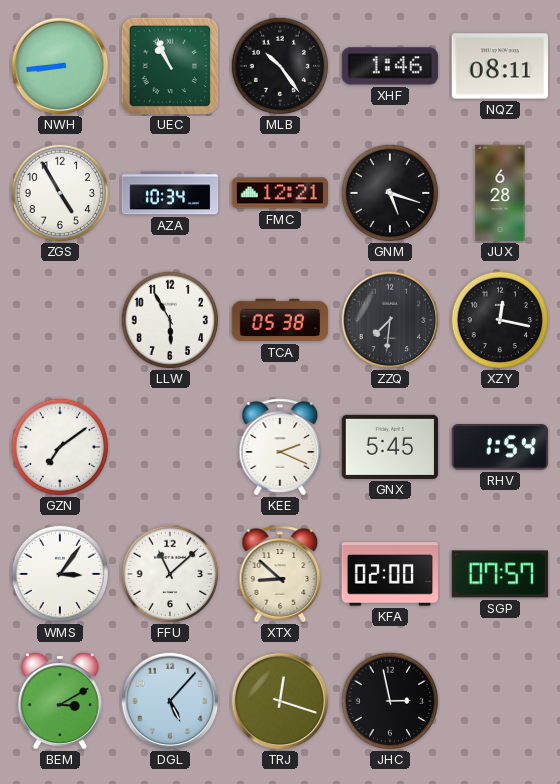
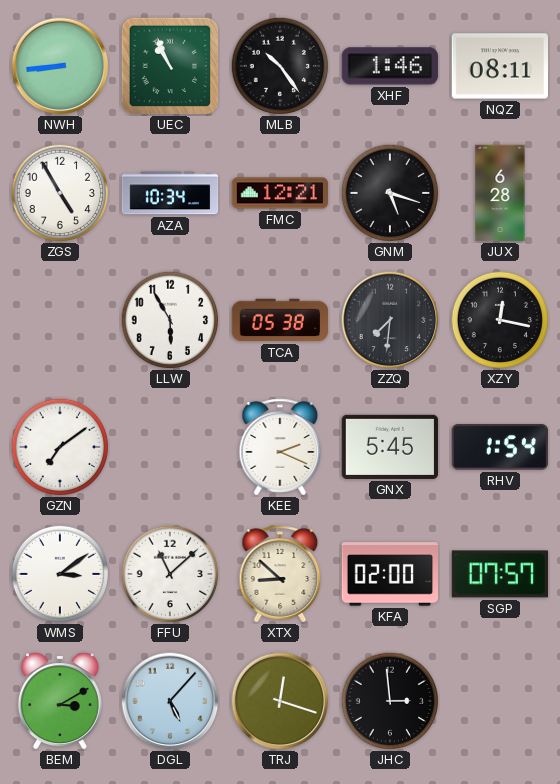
WMS: 3:06 -> 3:09
JHC: 2:58 -> 2:59
